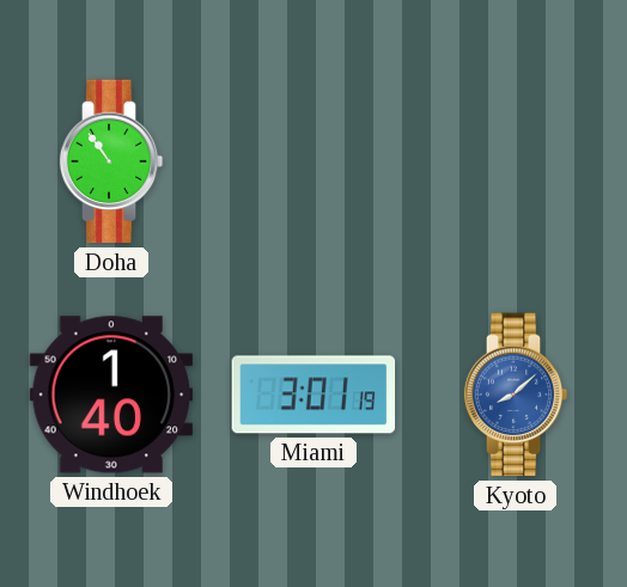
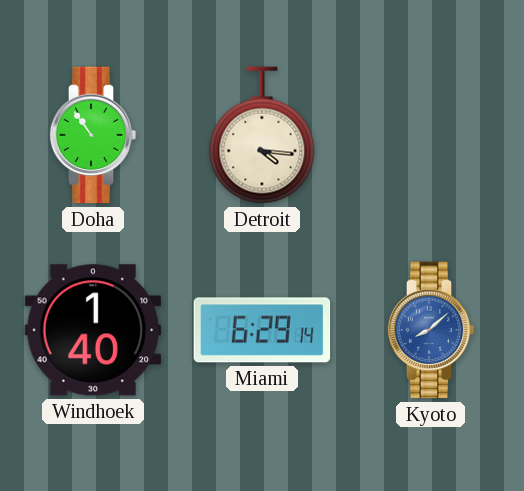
Detroit: none -> 4:16
Miami: 3:01 -> 6:29
